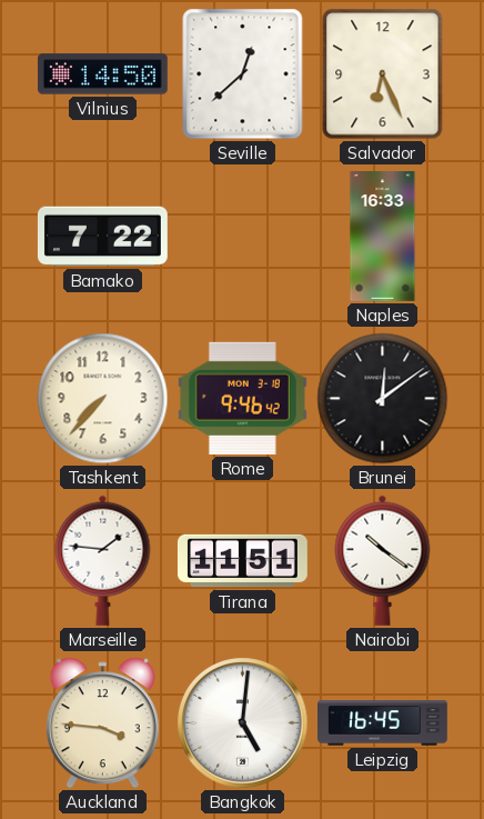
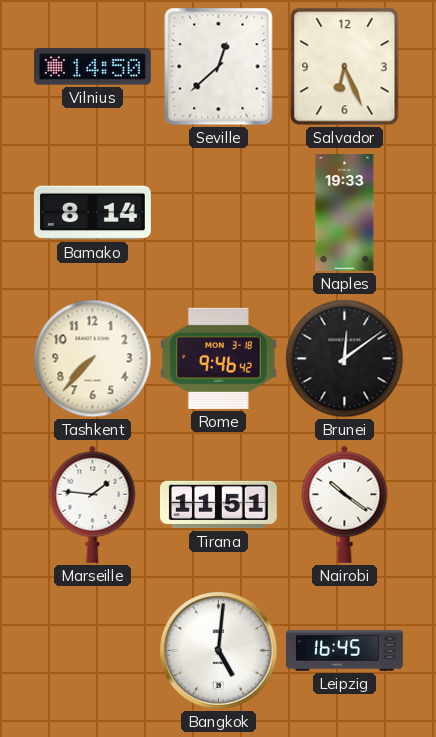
Bamako: 7:22 -> 8:14
Naples: 16:33 -> 19:33
Auckland: 3:46 -> none
